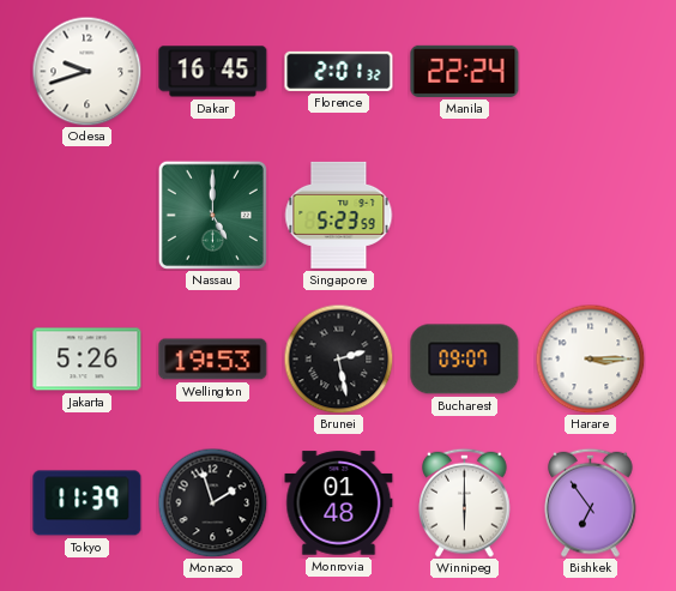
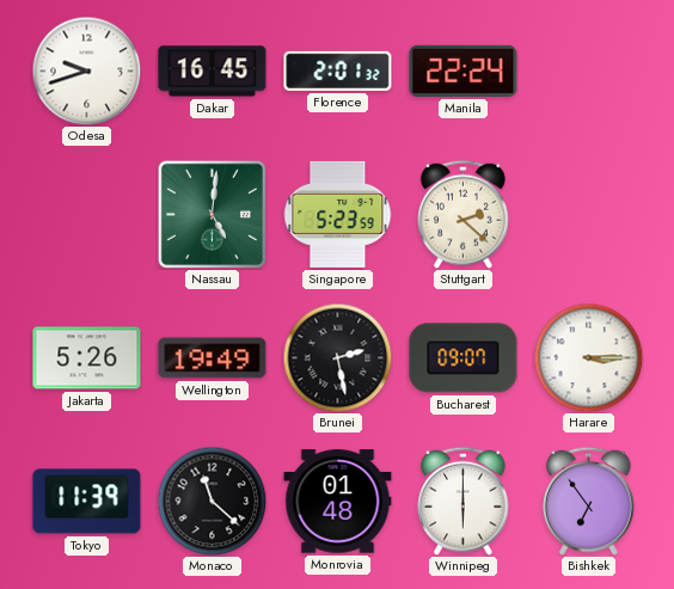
Nassau: 5:00 -> 5:01
Stuttgart: none -> 2:22
Wellington: 19:53 -> 19:49
Monaco: 1:57 -> 11:22
